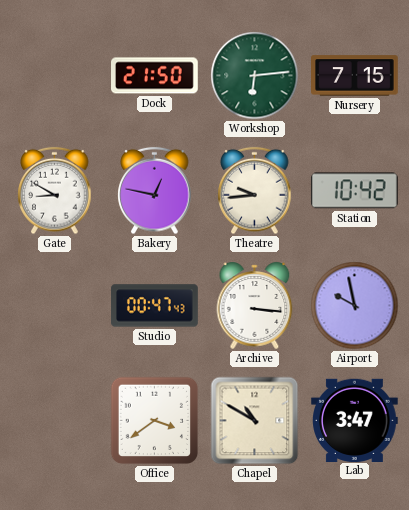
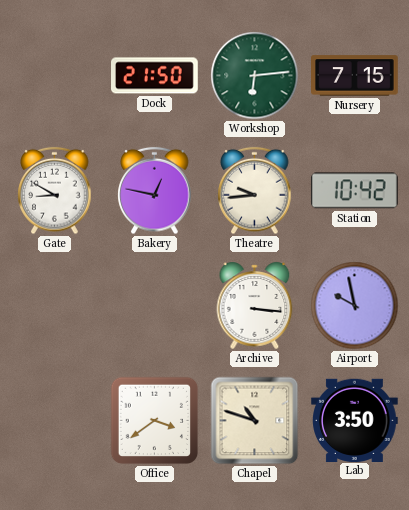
Studio: 00:47 -> none
Chapel: 10:50 -> 10:48
Lab: 3:47 -> 3:50
